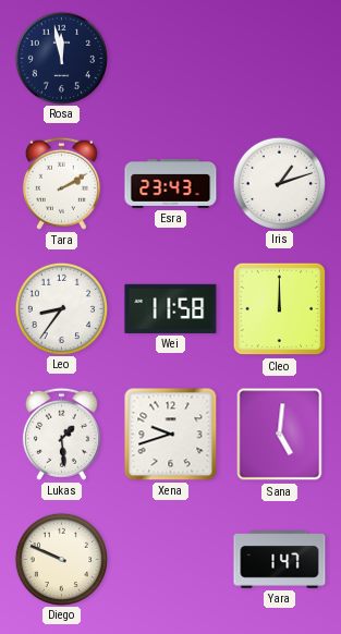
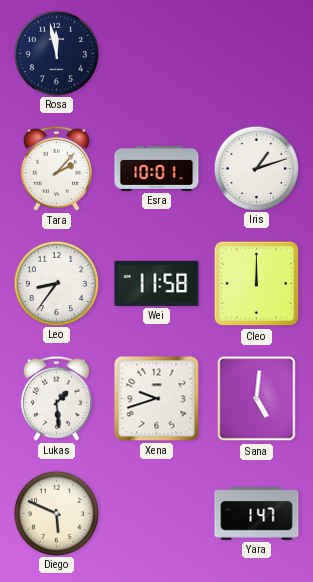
Tara: 2:10 -> 2:07
Esra: 23:43 -> 10:01
Diego: 9:49 -> 5:49
